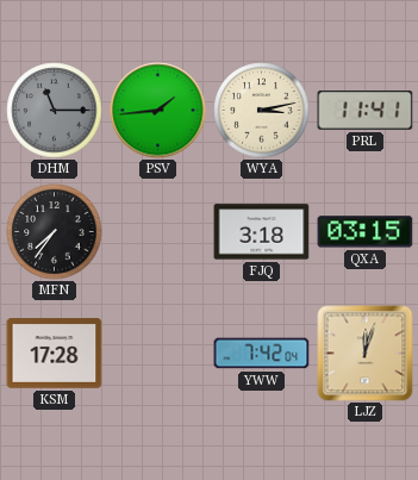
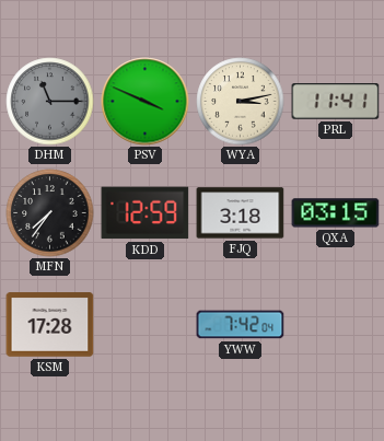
PSV: 1:44 -> 3:49
KDD: none -> 12:59
LJZ: 12:03 -> none
